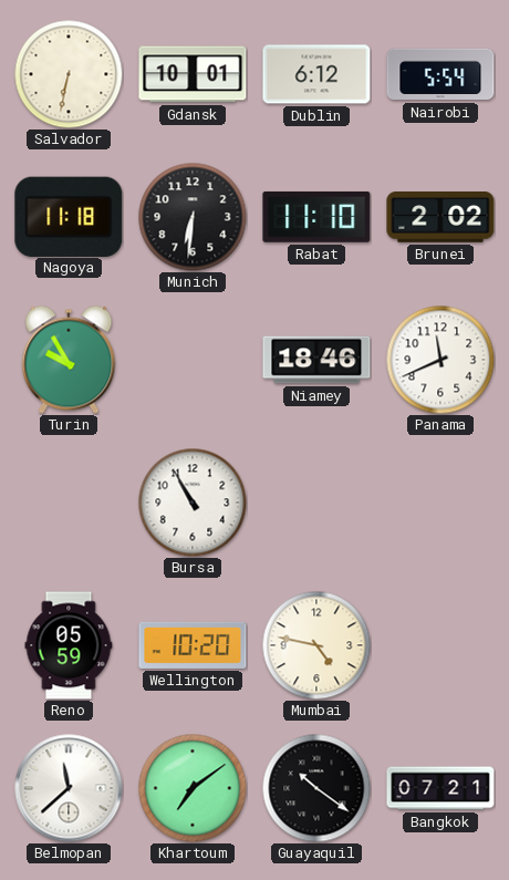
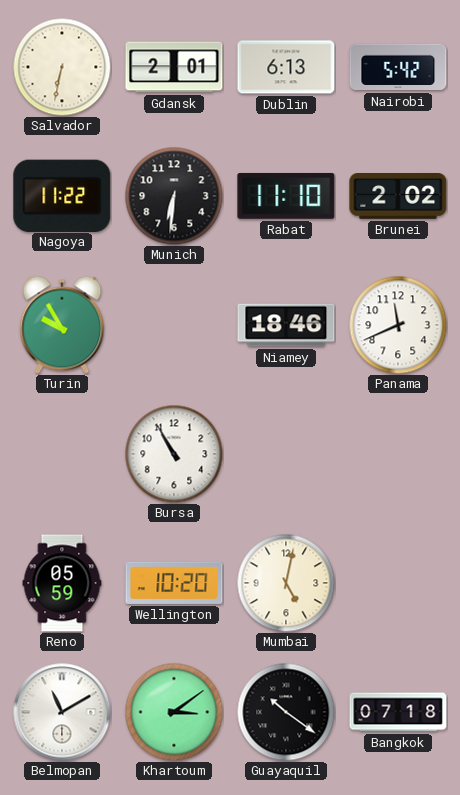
Gdansk: 10:01 -> 2:01
Dublin: 6:12 -> 6:13
Nairobi: 5:54 -> 5:42
Nagoya: 11:18 -> 11:22
Mumbai: 4:47 -> 5:02
Belmopan: 11:38 -> 11:10
Khartoum: 7:09 -> 3:09
Bangkok: 07:21 -> 07:18
